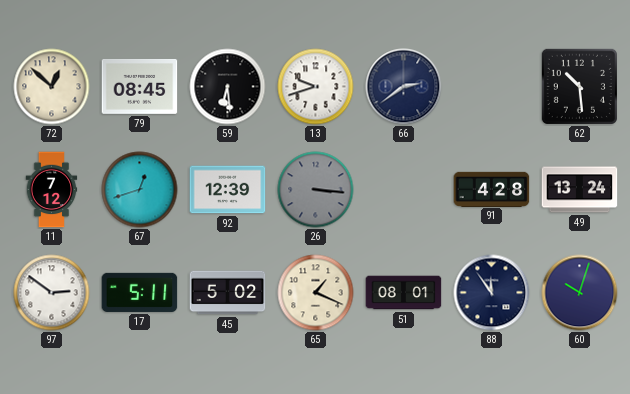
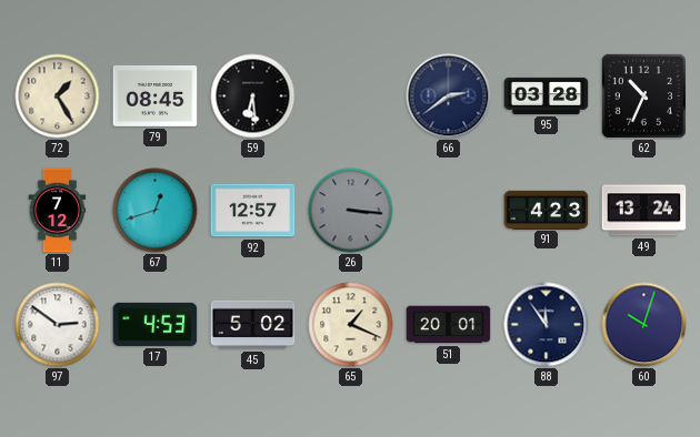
72: 12:52 -> 1:25
13: 9:42 -> none
95: none -> 03:28
62: 10:29 -> 10:34
92: 12:39 -> 12:57
91: 4:28 -> 4:23
17: 5:11 -> 4:53
51: 08:01 -> 20:01
